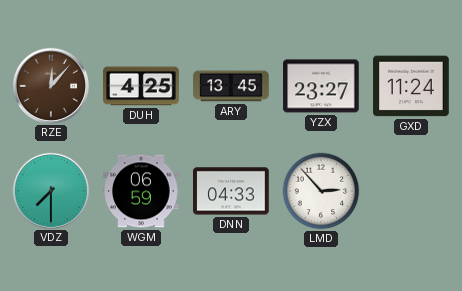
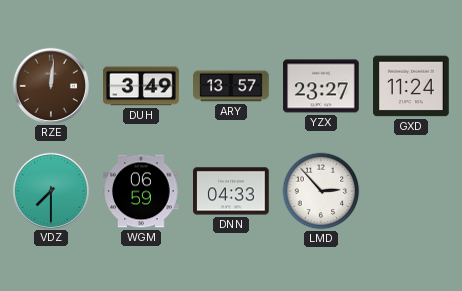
RZE: 12:07 -> 12:01
DUH: 4:25 -> 3:49
ARY: 13:45 -> 13:57
